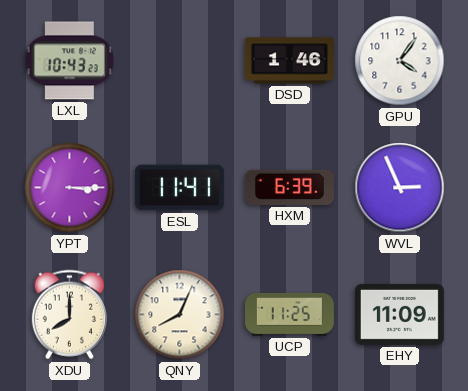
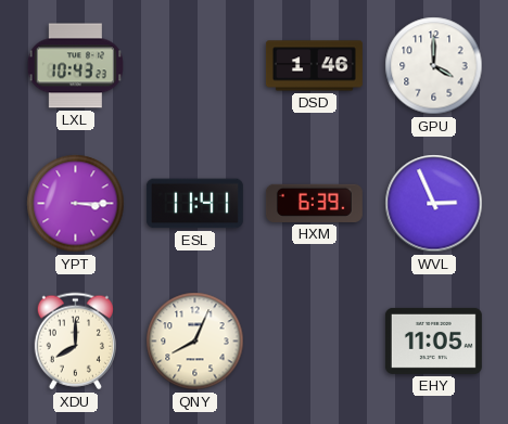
GPU: 4:06 -> 4:00
UCP: 11:25 -> none
EHY: 11:09 -> 11:05
